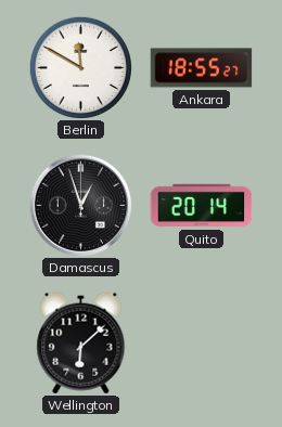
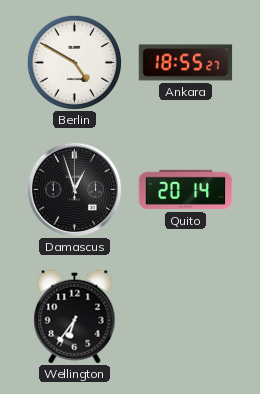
Berlin: 11:50 -> 4:50
Wellington: 6:08 -> 6:36
